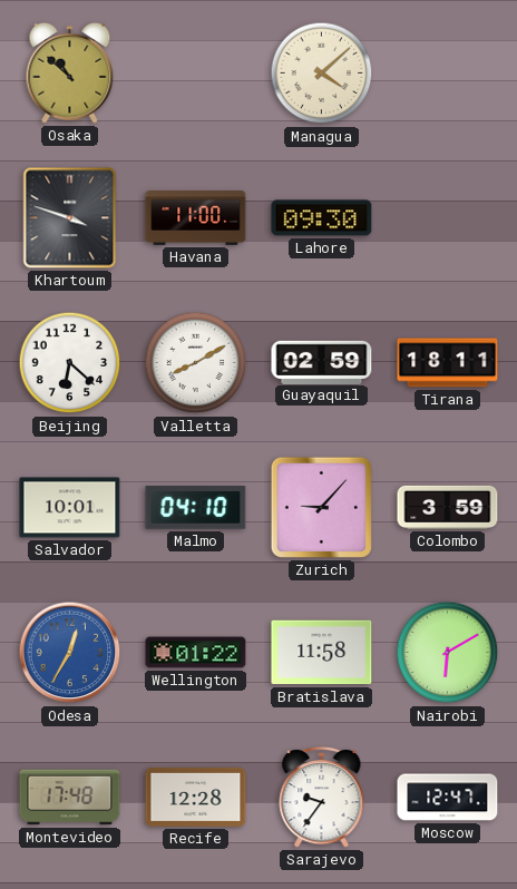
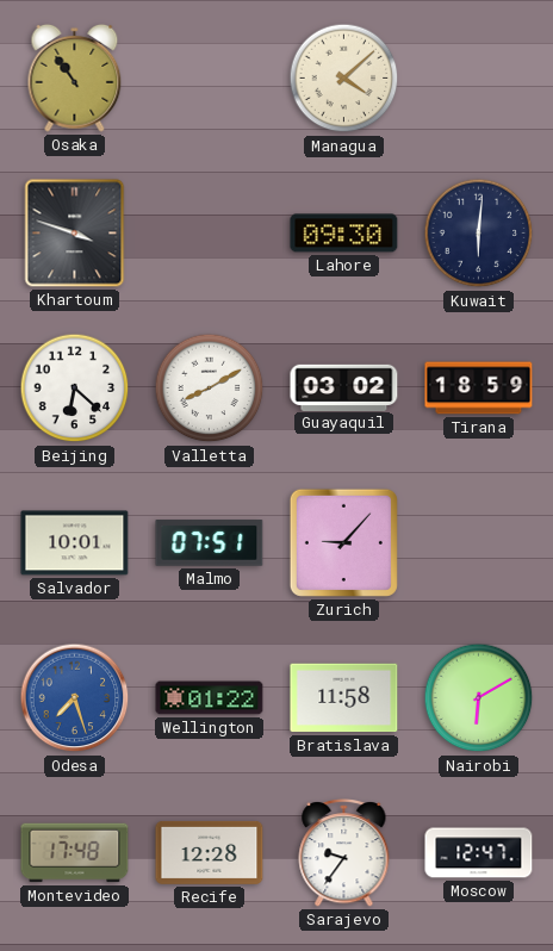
Osaka: 10:52 -> 10:54
Havana: 11:00 -> none
Kuwait: none -> 6:01
Guayaquil: 02:59 -> 03:02
Tirana: 18:11 -> 18:59
Malmo: 04:10 -> 07:51
Colombo: 3:59 -> none
Odesa: 12:35 -> 7:27
